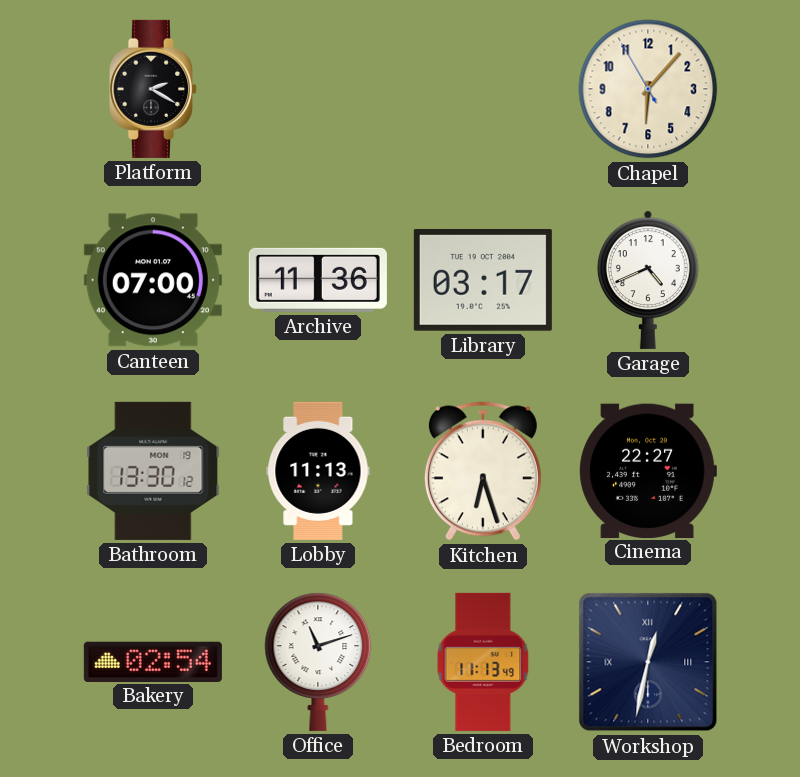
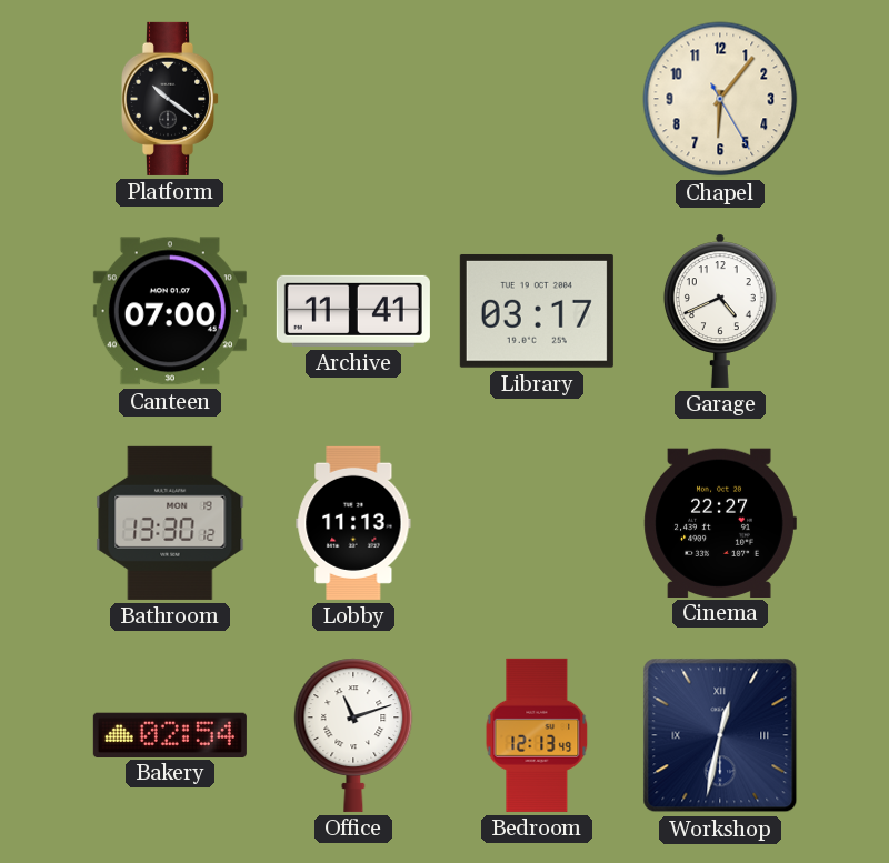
Platform: 2:20 -> 10:21
Chapel: 6:06:55 -> 6:06:25
Archive: 11:36 -> 11:41
Kitchen: 6:27 -> none
Bedroom: 11:13 -> 12:13
